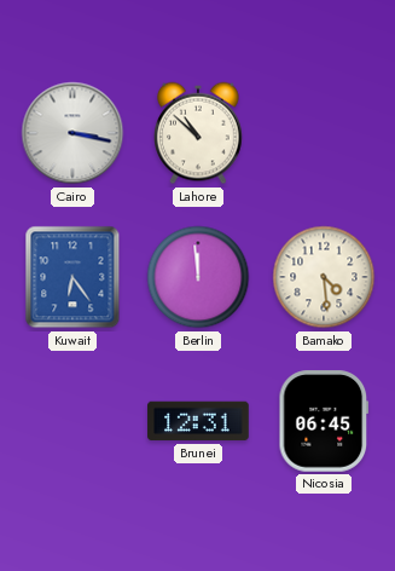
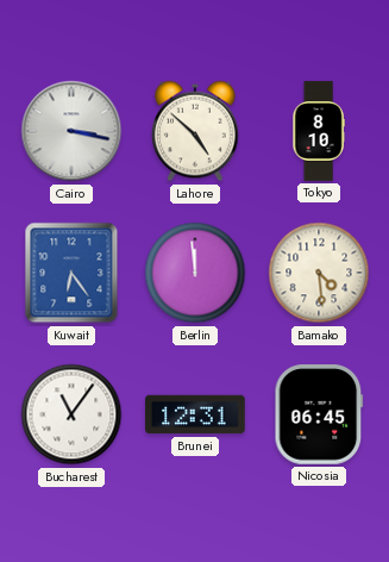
Lahore: 10:52 -> 4:52
Tokyo: none -> 8:10
Bucharest: none -> 11:06
